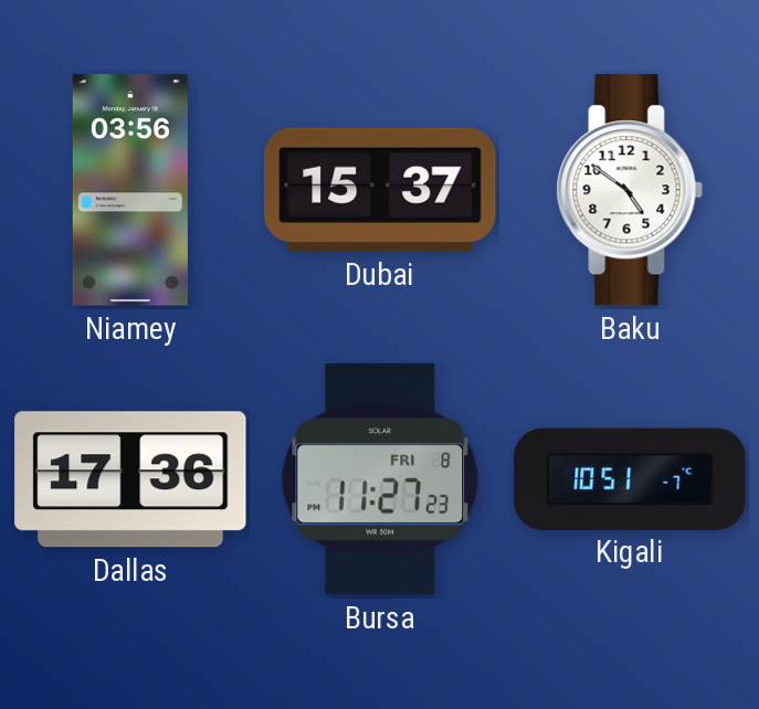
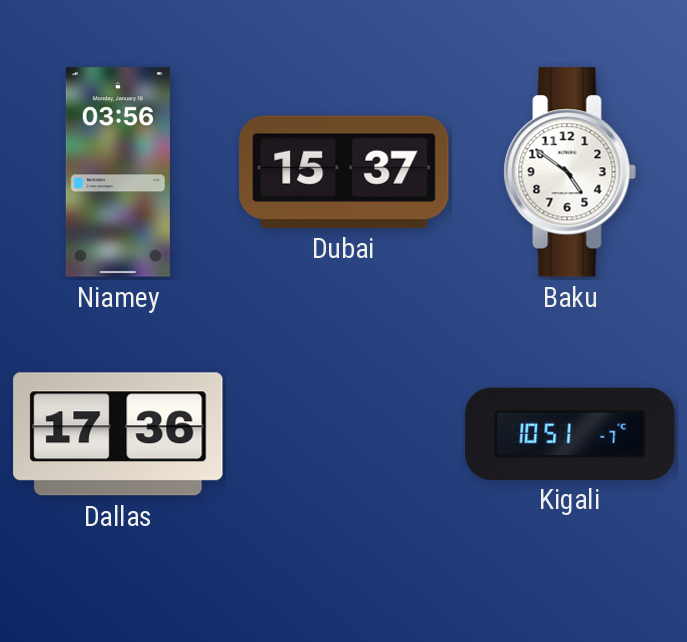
Bursa: 11:27 -> none
